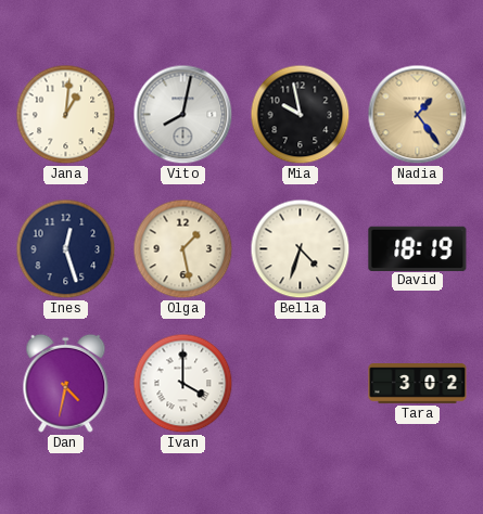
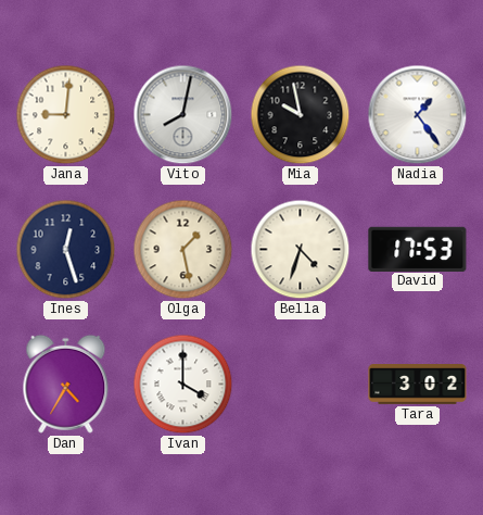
Jana: 1:01 -> 9:01
Nadia dial: champagne -> white
David: 18:19 -> 17:53
Dan: 4:32 -> 4:35
